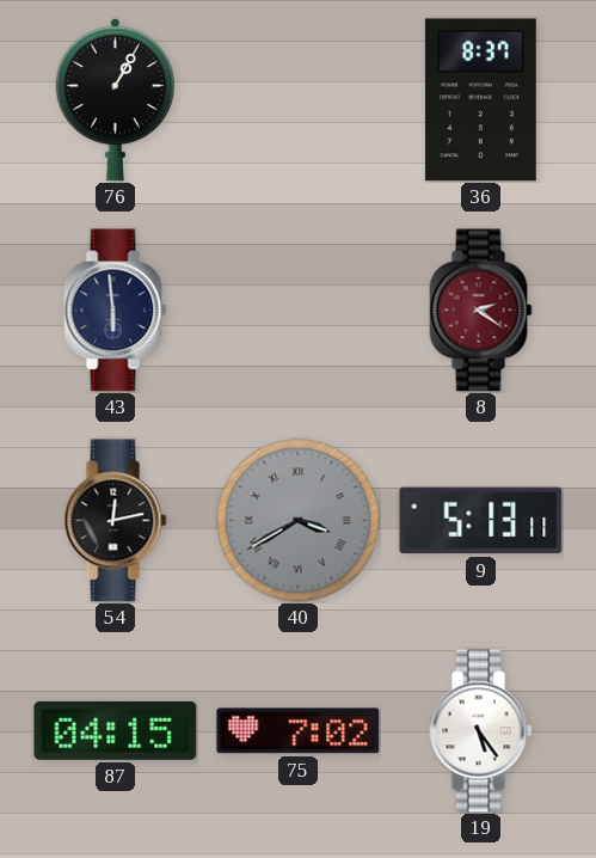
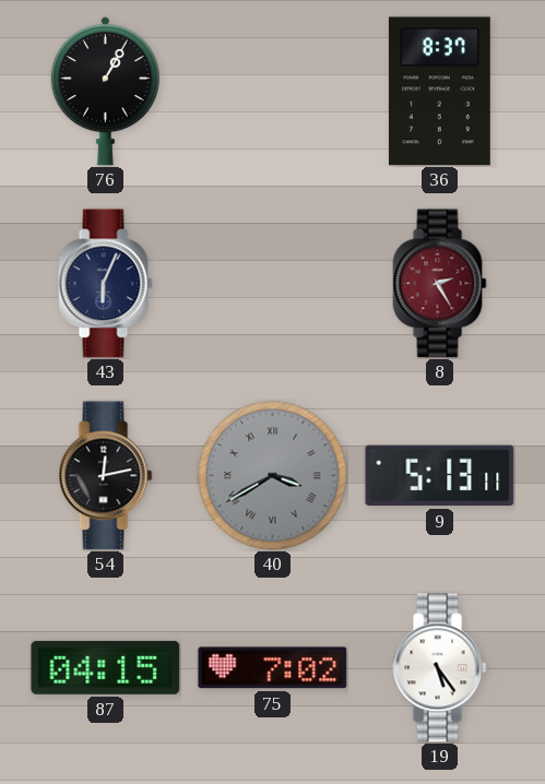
43: 5:59 -> 6:04
8: 2:21 -> 2:25
